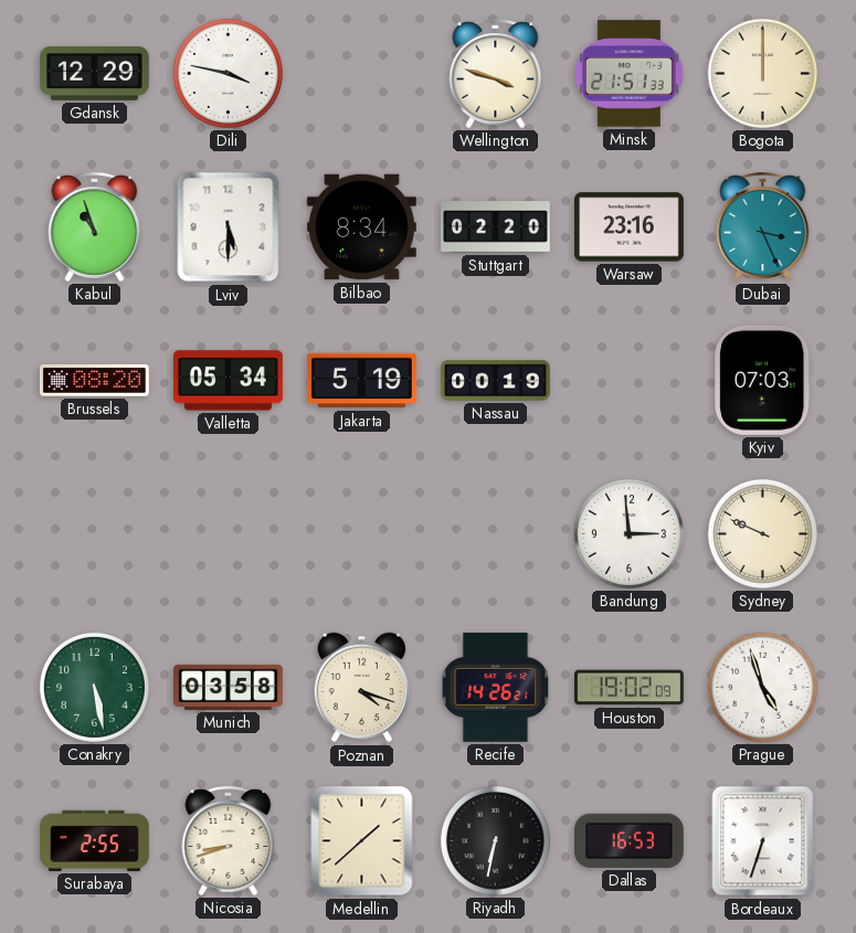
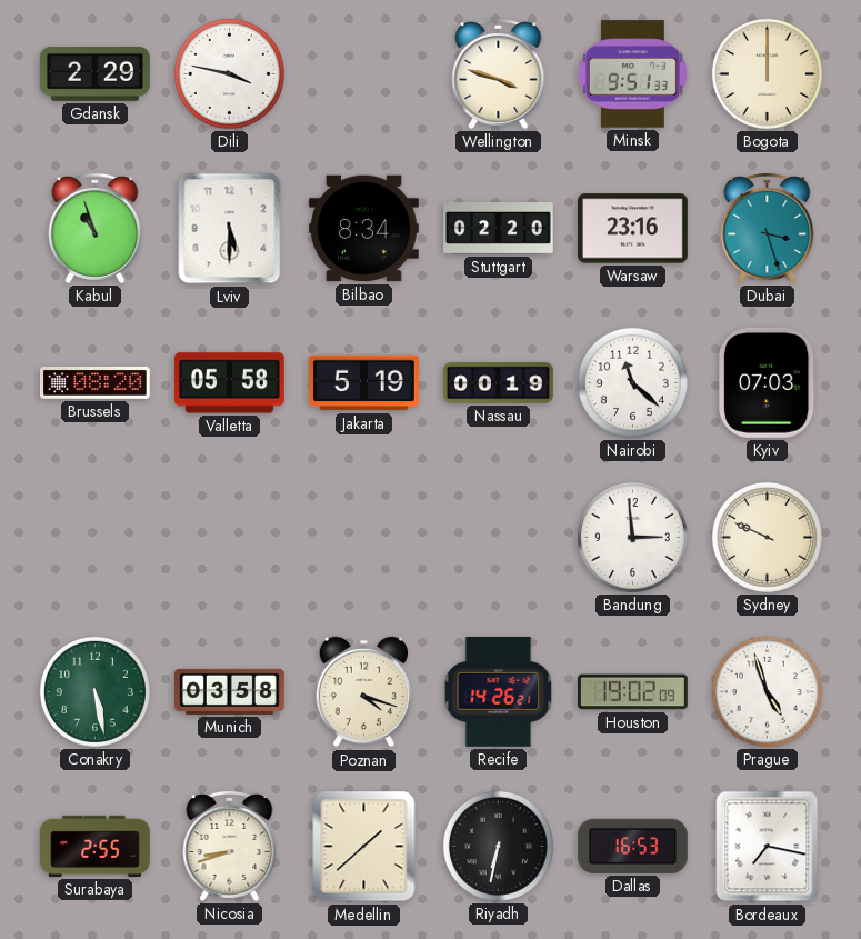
Gdansk: 12:29 -> 2:29
Minsk: 21:51 -> 9:51
Dubai: 3:26 -> 3:27
Valletta: 05:34 -> 05:58
Nairobi: none -> 11:22
Bordeaux: 6:33 -> 7:17
